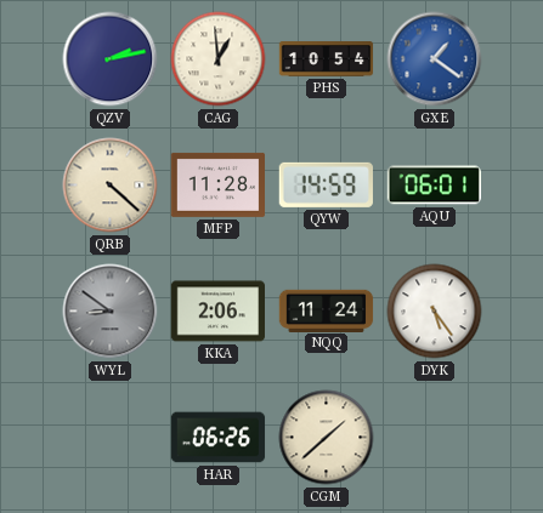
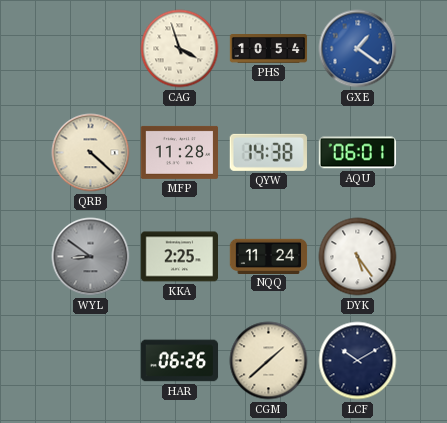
QZV: 2:13 -> none
CAG: 12:59 -> 3:57
QYW: 14:59 -> 14:38
KKA: 2:06 -> 2:25
LCF: none -> 10:10
